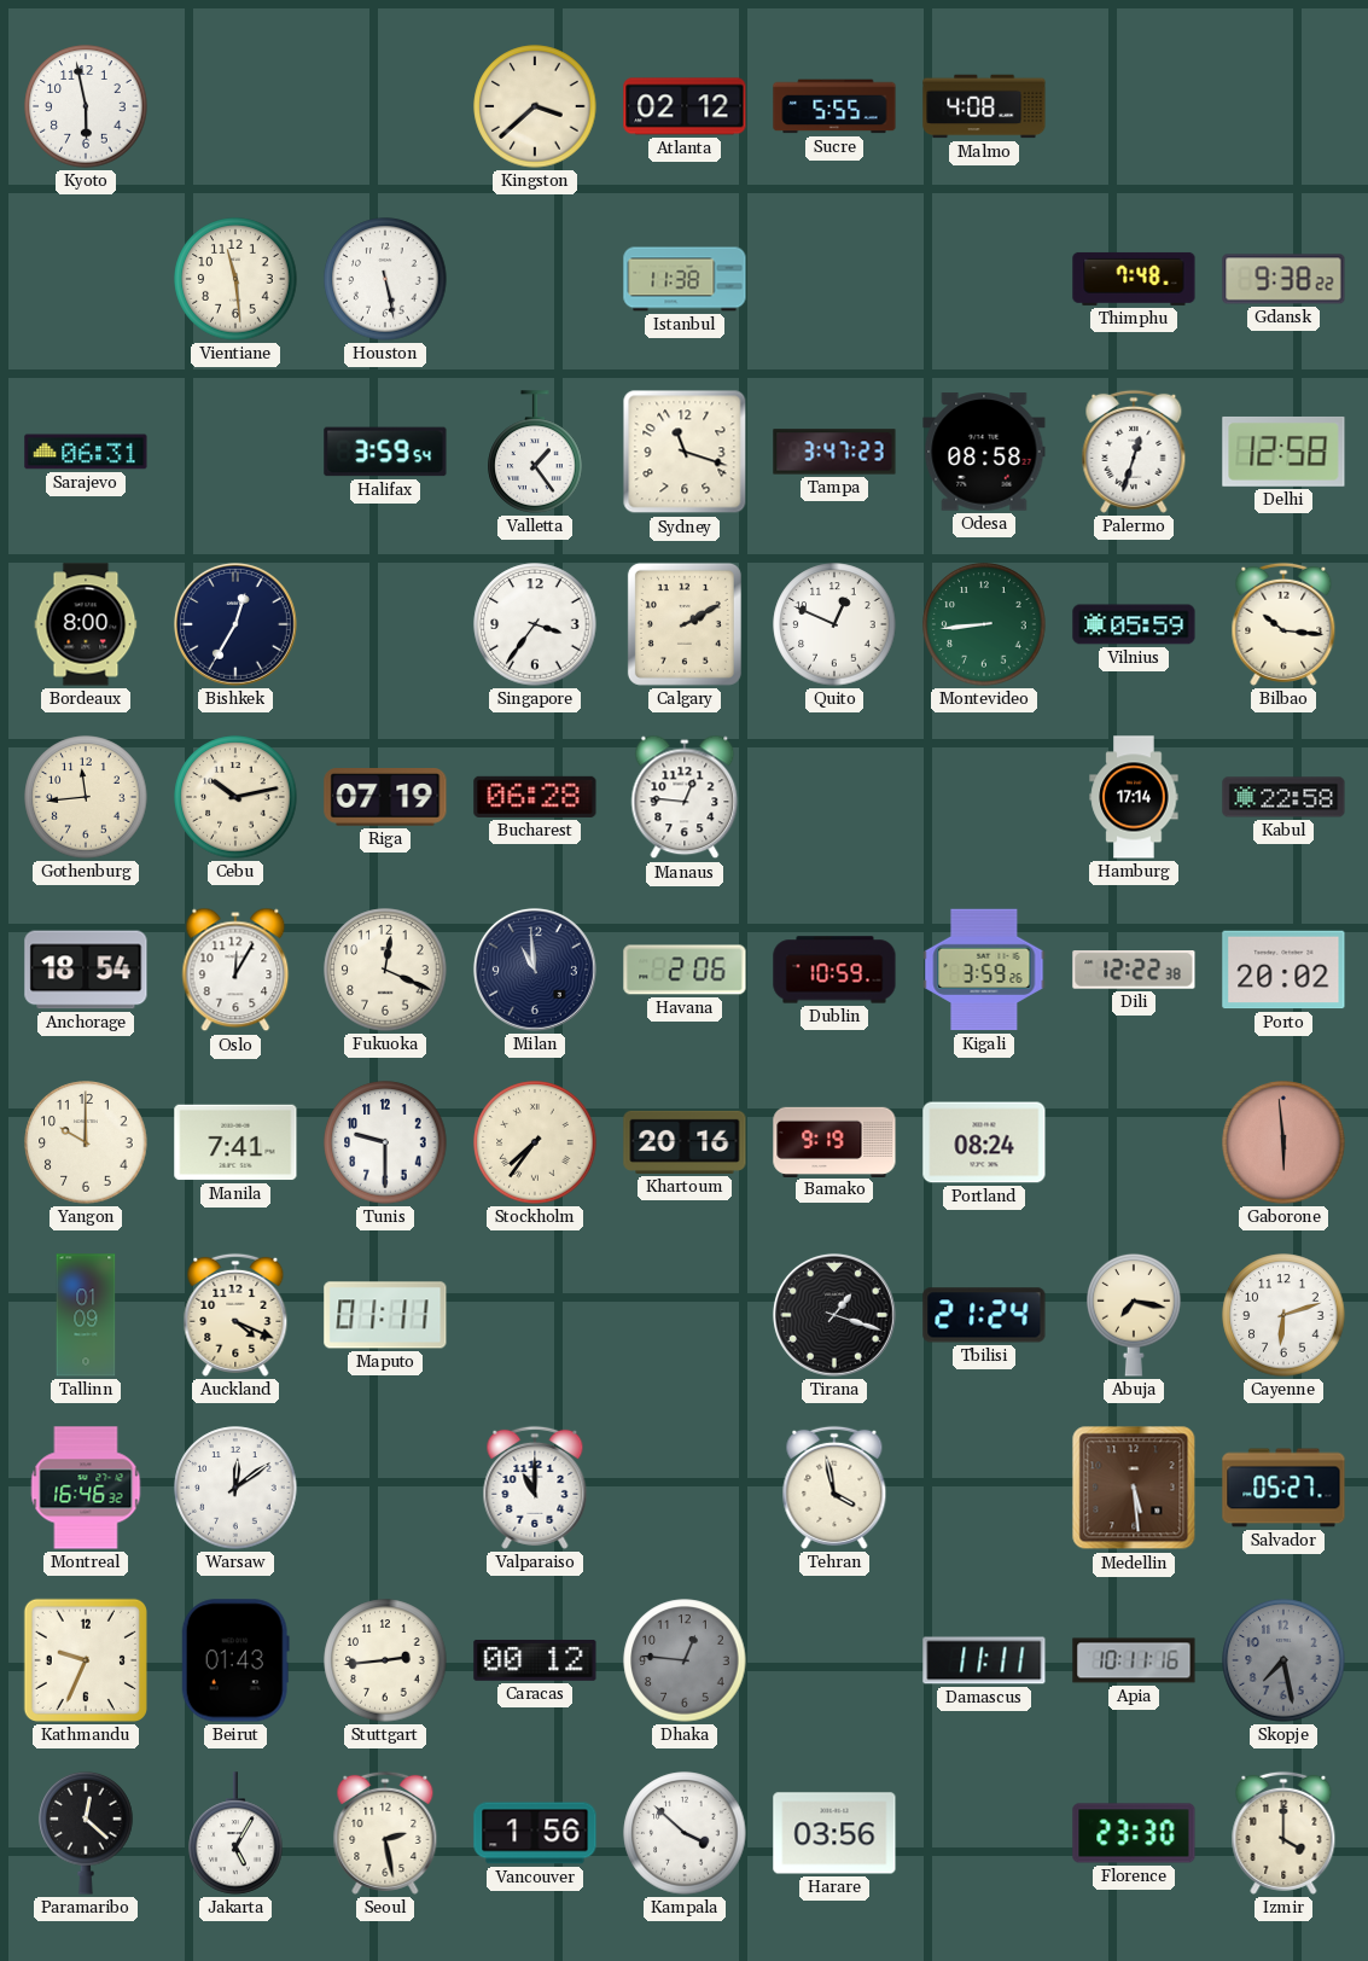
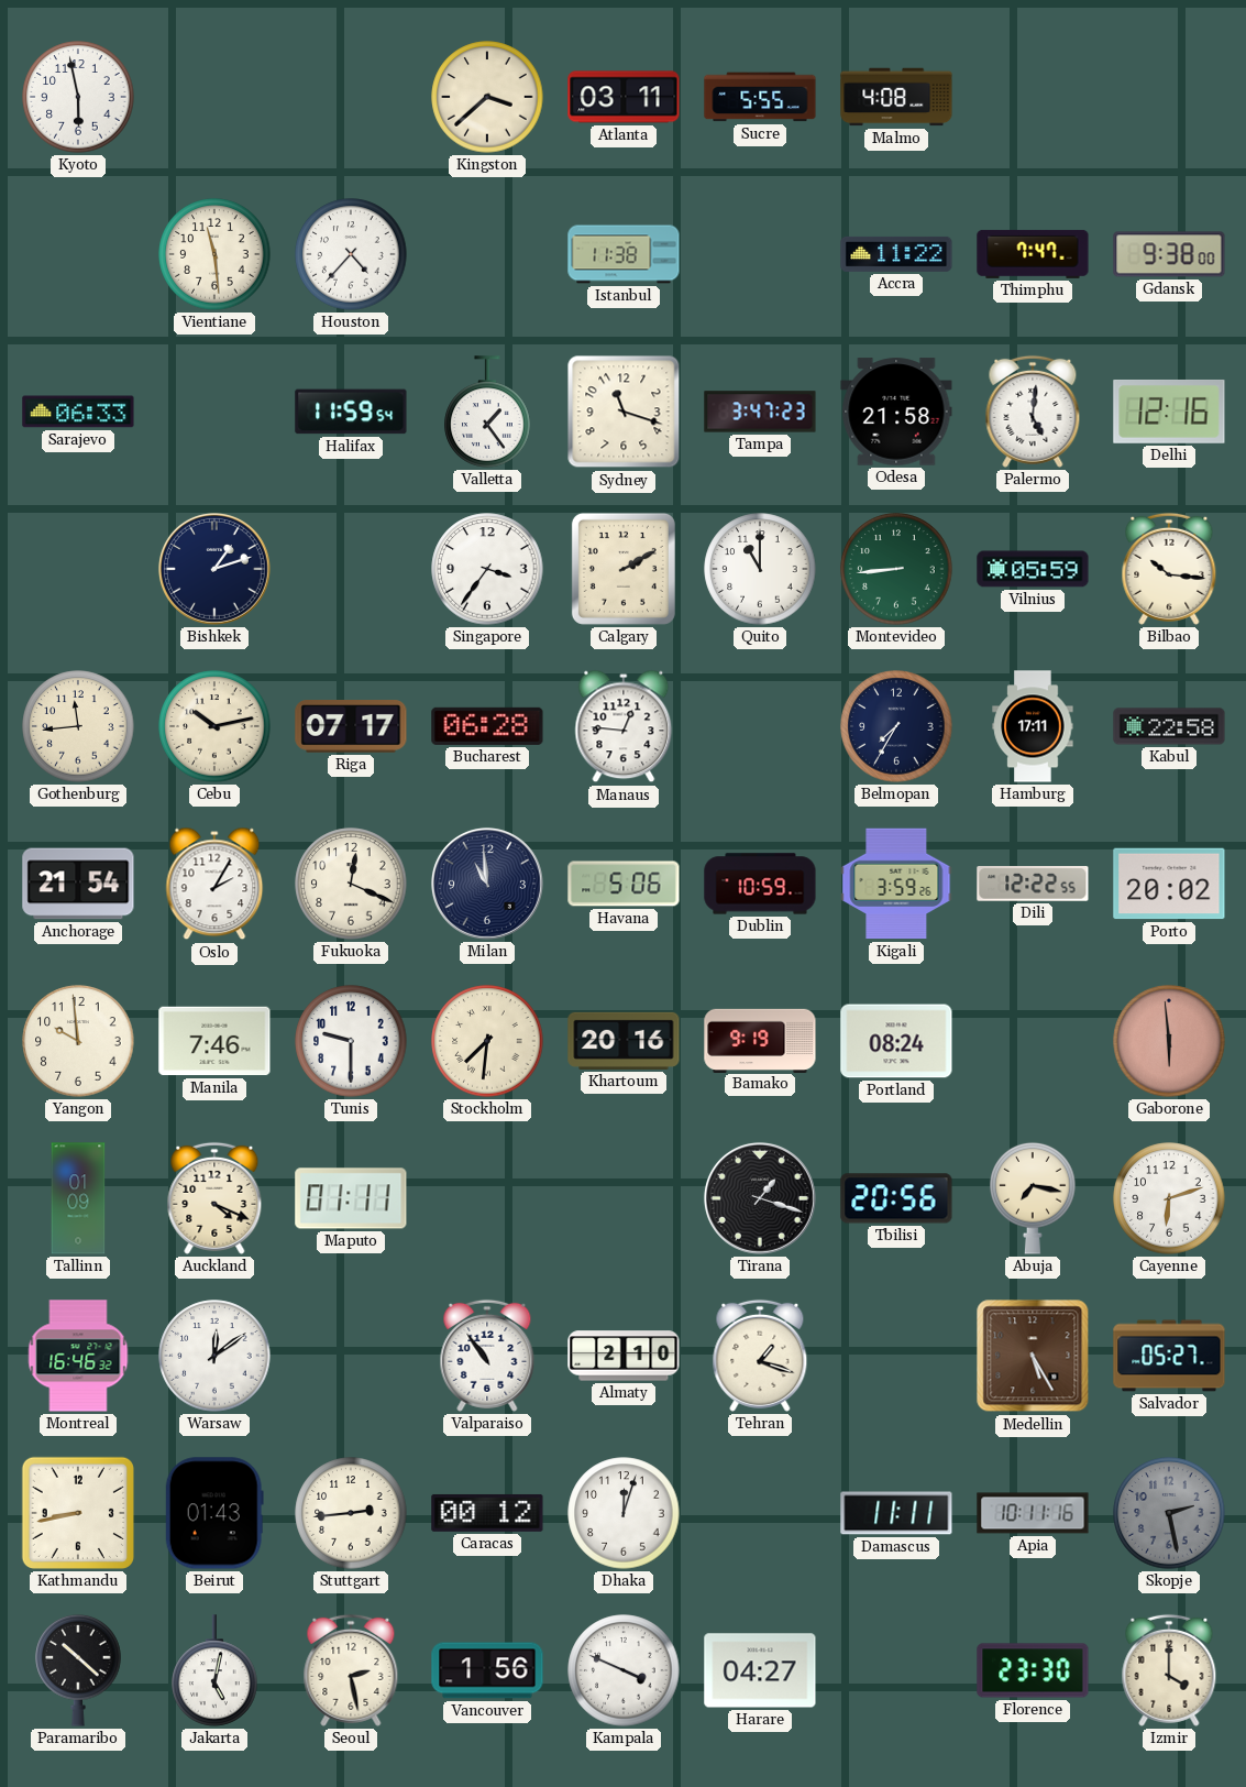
Atlanta: 02:12 -> 03:11
Houston: 5:28 -> 4:37
Accra: none -> 11:22
Thimphu: 7:48 -> 7:47
Gdansk: 9:38:22 -> 9:38:00
Sarajevo: 06:31 -> 06:33
Halifax: 3:59 -> 11:59
Odesa: 08:58 -> 21:58
Palermo: 12:33 -> 5:01
Delhi: 12:58 -> 12:16
Bordeaux: 8:00 -> none
Bishkek: 12:35 -> 1:12
Quito: 12:49 -> 11:00
Riga: 07:19 -> 07:17
Belmopan: none -> 7:35
Hamburg: 17:14 -> 17:11
Anchorage: 18:54 -> 21:54
Oslo: 12:05 -> 2:05
Havana: 2:06 -> 5:06
Dili: 12:22:38 -> 12:22:55
Yangon: 10:00 -> 9:59
Manila: 7:41 -> 7:46
Stockholm: 7:36 -> 7:31
Tbilisi: 21:24 -> 20:56
Valparaiso: 11:00 -> 10:54
Almaty: none -> 2:10
Tehran: 3:58 -> 1:18
Medellin: 5:29 -> 5:25
Kathmandu: 9:34 -> 8:43
Dhaka: 12:46 -> 12:03
Dhaka dial: grey -> white
Skopje: 7:28 -> 2:28
Paramaribo: 12:22 -> 10:22
Jakarta: 5:05 -> 5:02
Kampala: 3:52 -> 3:49
Harare: 03:56 -> 04:27
